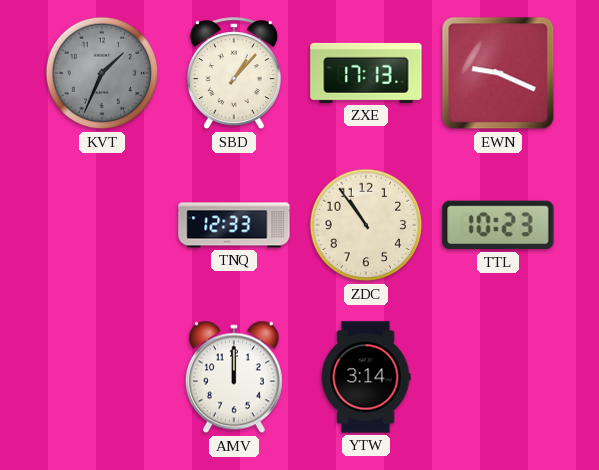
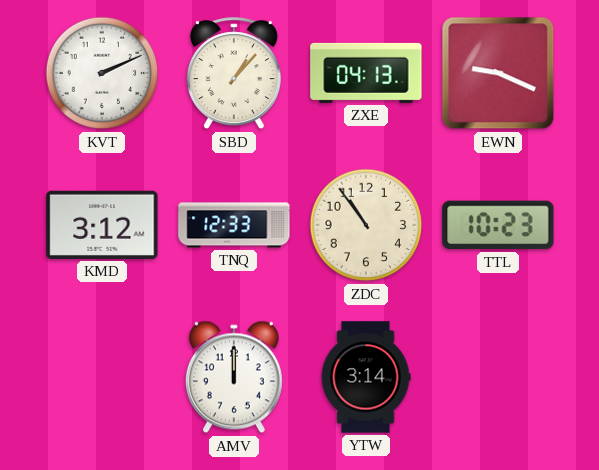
KVT: 1:34 -> 2:11
KVT dial: grey -> white
ZXE: 17:13 -> 04:13
KMD: none -> 3:12
